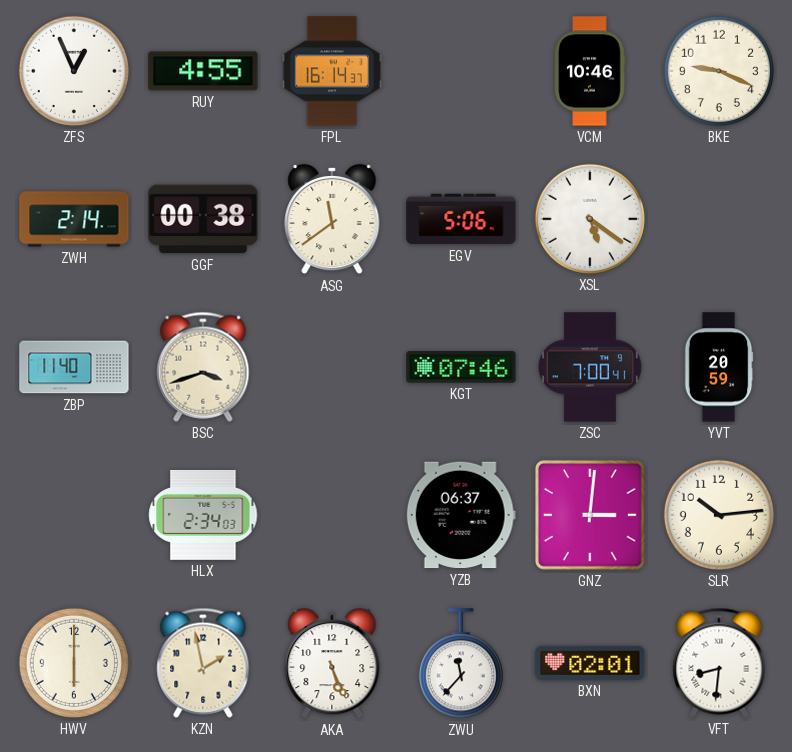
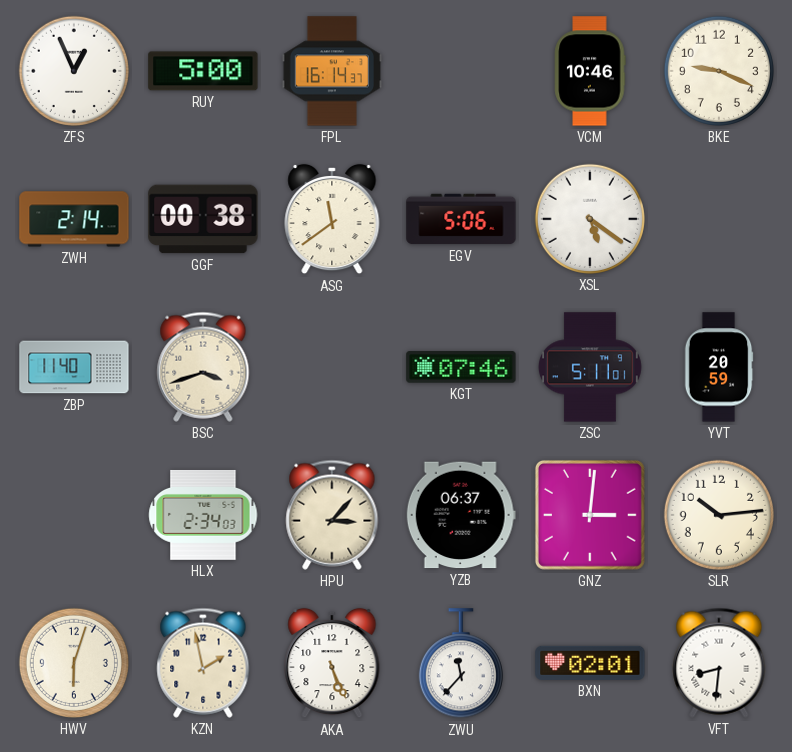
RUY: 4:55 -> 5:00
ZSC: 7:00 -> 5:11
HPU: none -> 3:07
HWV: 6:00 -> 6:03
